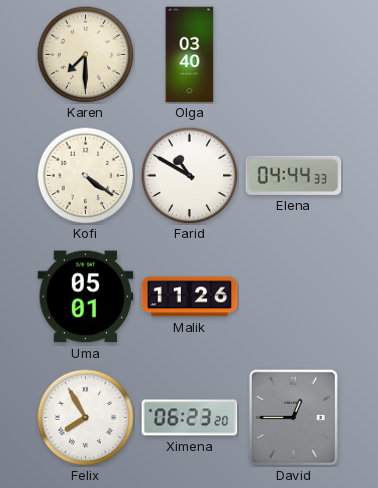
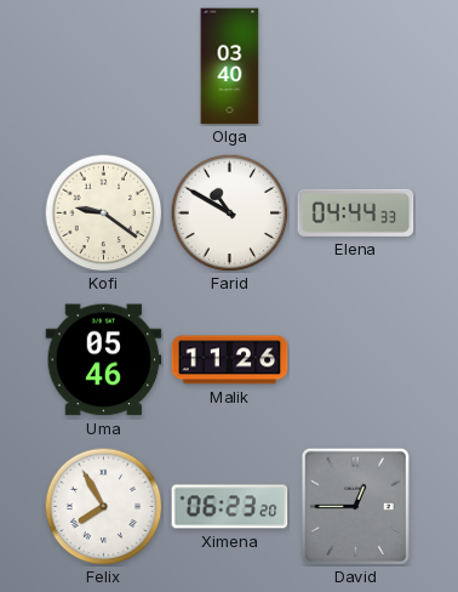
Karen: 7:30 -> none
Kofi: 4:21 -> 9:21
Uma: 05:01 -> 05:46
